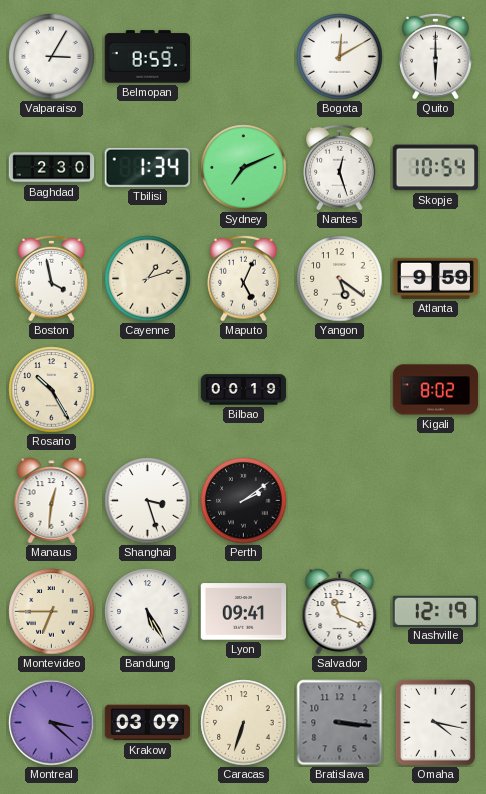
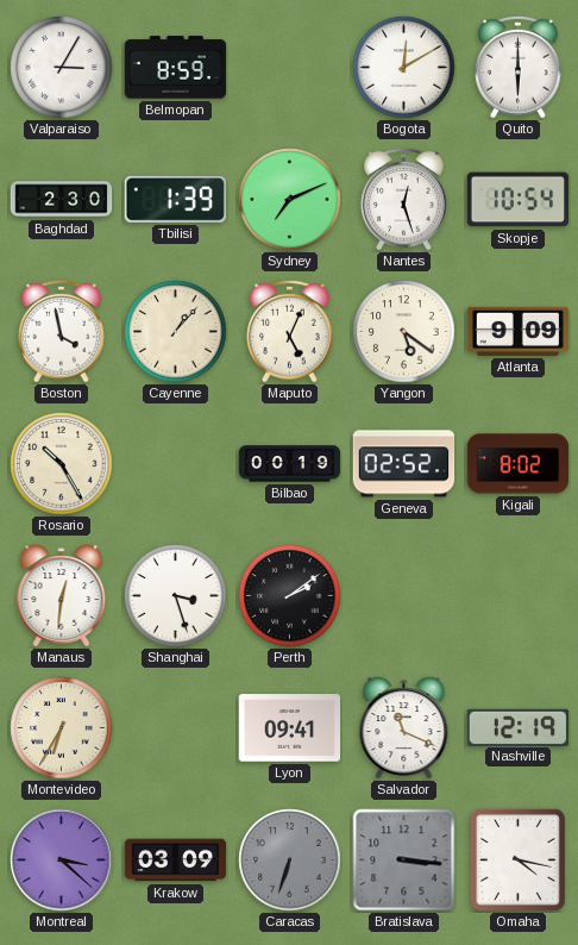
Tbilisi: 1:34 -> 1:39
Cayenne: 1:12 -> 1:07
Atlanta: 9:59 -> 9:09
Geneva: none -> 02:52
Montevideo: 6:45 -> 6:35
Bandung: 5:25 -> none
Caracas dial: cream -> grey
